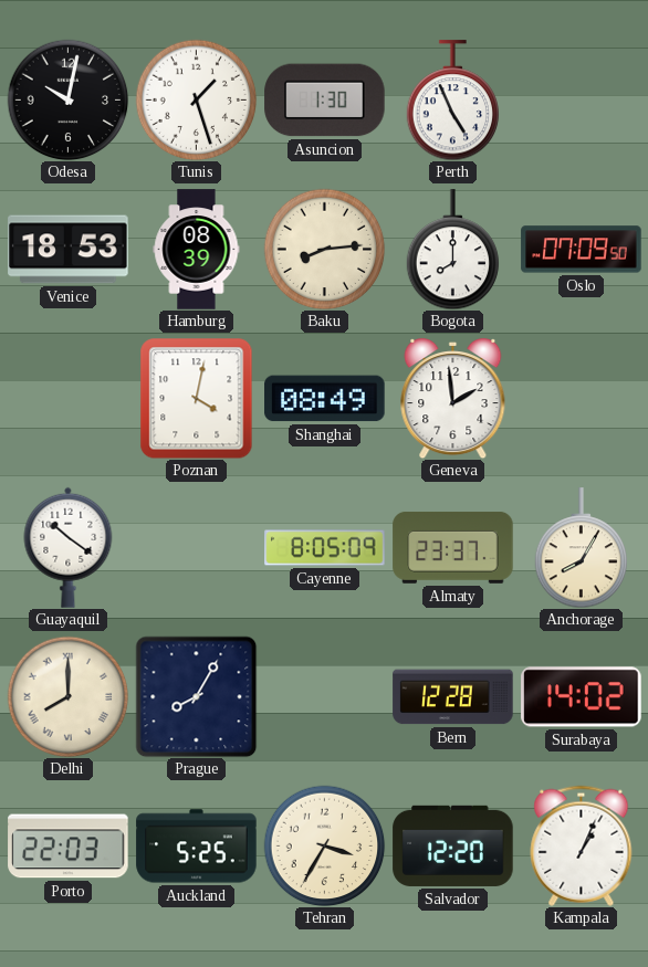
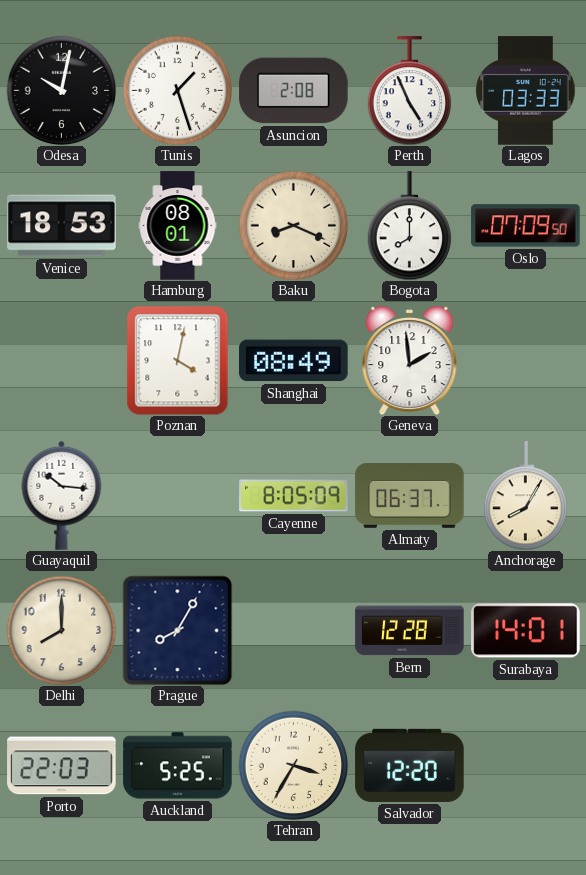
Asuncion: 1:30 -> 2:08
Lagos: none -> 03:33
Hamburg: 08:39 -> 08:01
Baku: 8:14 -> 8:19
Guayaquil: 10:21 -> 10:16
Almaty: 23:37 -> 06:37
Delhi numerals: Roman -> Arabic
Surabaya: 14:02 -> 14:01
Kampala: 1:04 -> none
